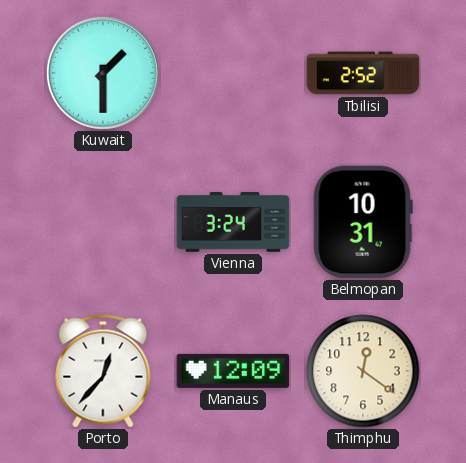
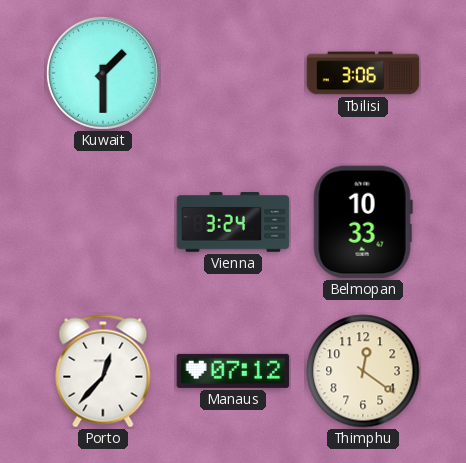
Tbilisi: 2:52 -> 3:06
Belmopan: 10:31 -> 10:33
Manaus: 12:09 -> 07:12
